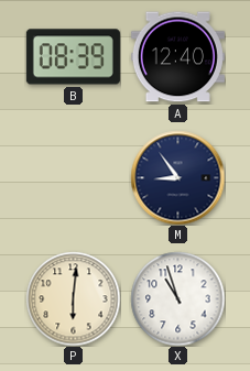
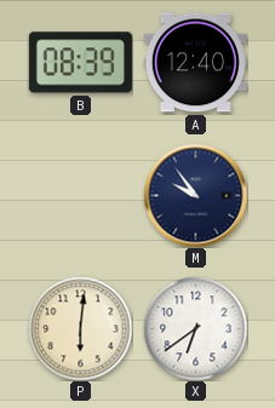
M: 8:54 -> 9:54
X: 10:57 -> 6:39
